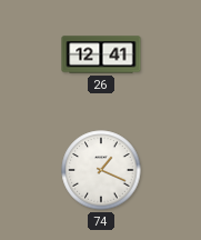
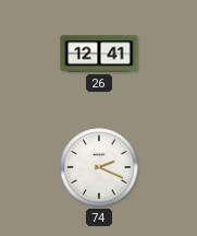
74: 1:19 -> 2:19
